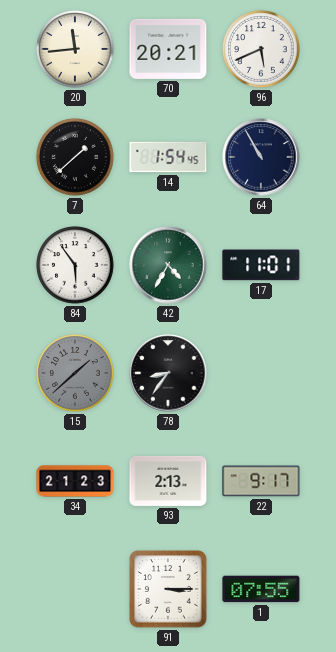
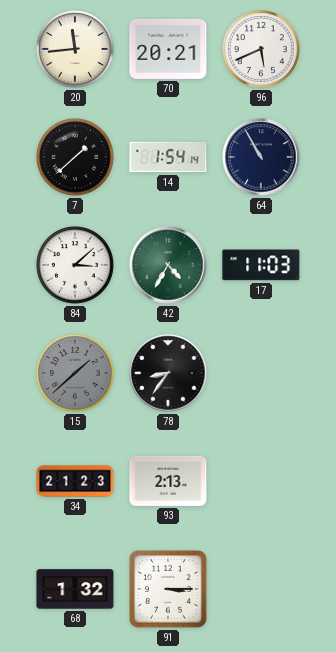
14: 1:54:45 -> 1:54:14
84: 5:54 -> 3:08
17: 11:01 -> 11:03
22: 9:17 -> none
68: none -> 1:32
1: 07:55 -> none
